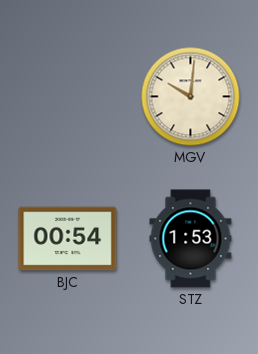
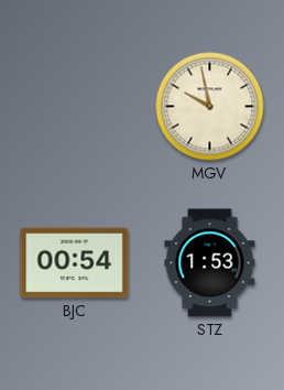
MGV: 10:01 -> 9:58
